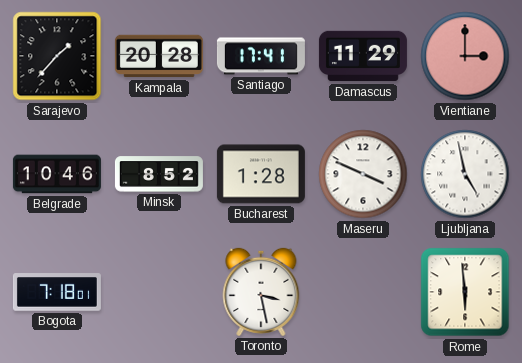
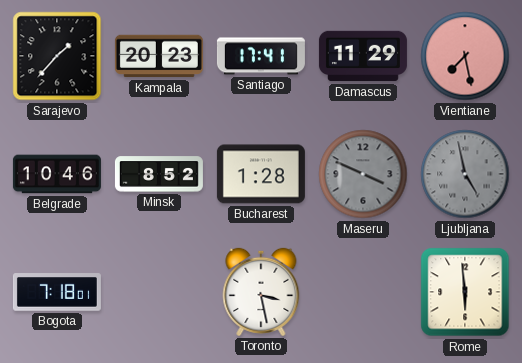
Kampala: 20:28 -> 20:23
Vientiane: 3:00 -> 7:28
Maseru dial: white -> grey
Ljubljana dial: white -> grey
